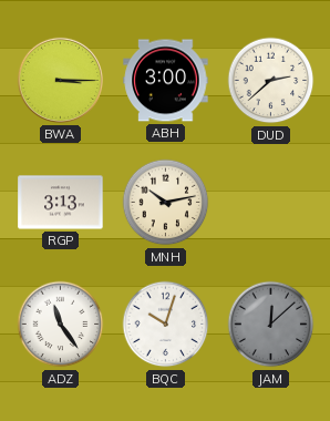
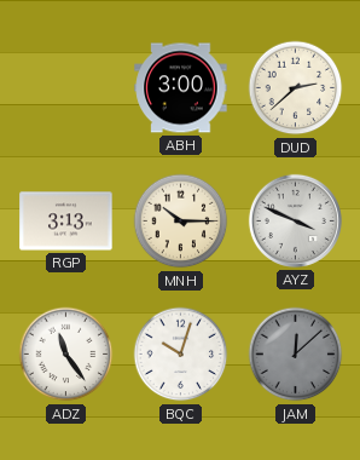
BWA: 3:15 -> none
MNH: 10:13 -> 10:15
AYZ: none -> 3:49
